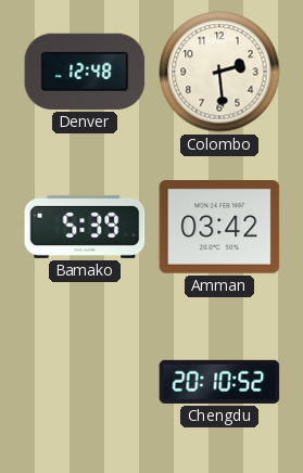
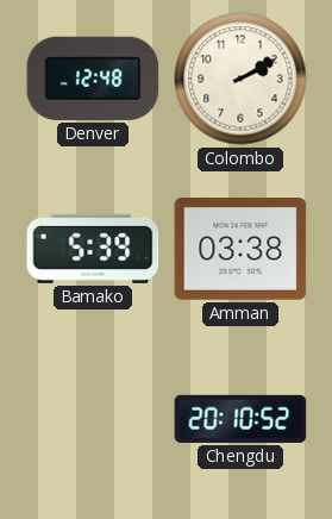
Colombo: 2:29 -> 2:10
Amman: 03:42 -> 03:38
